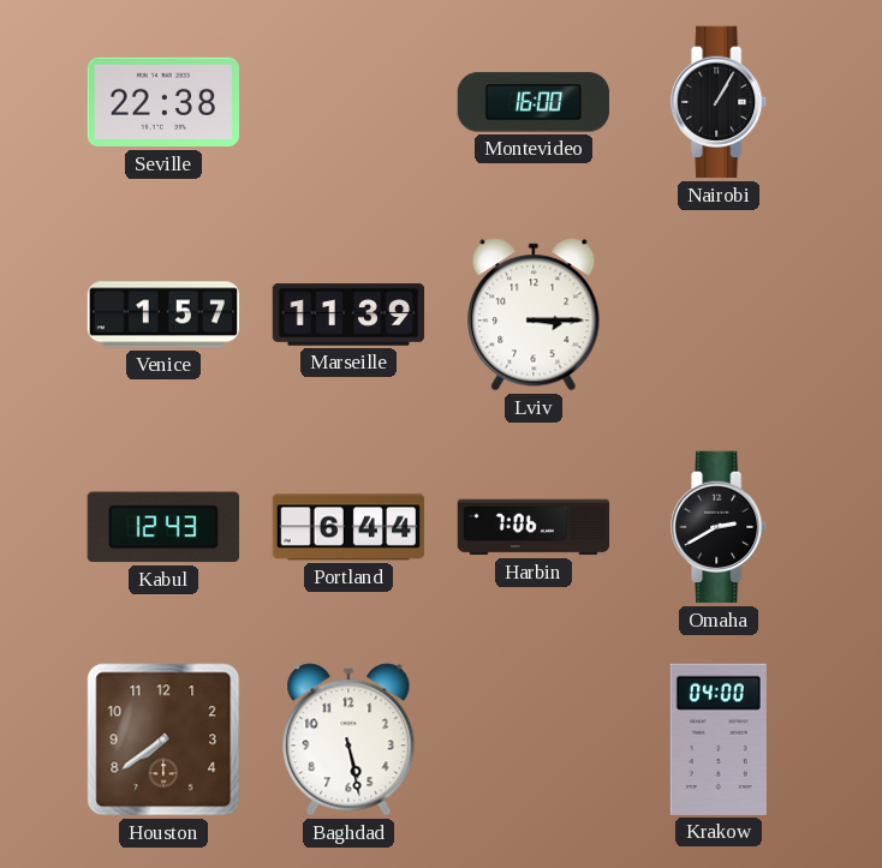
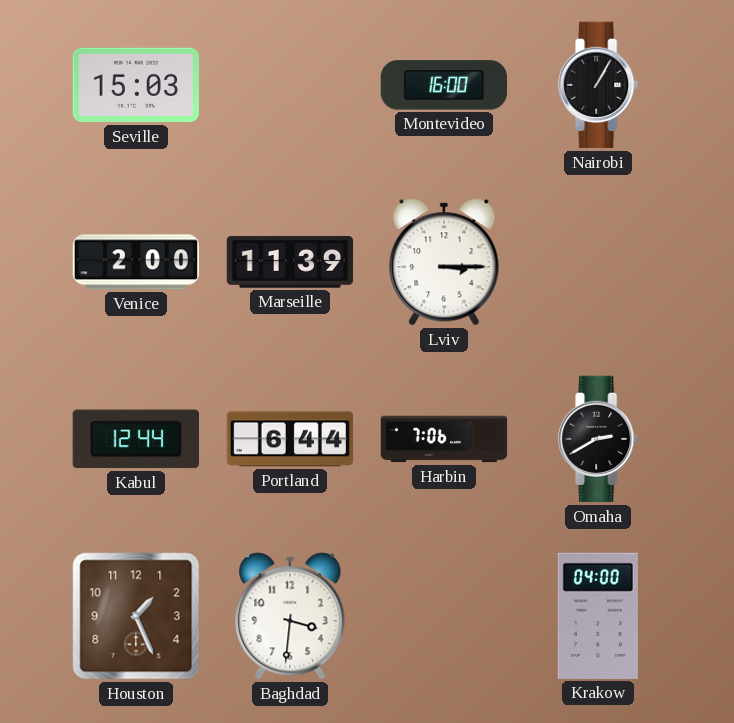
Seville: 22:38 -> 15:03
Venice: 1:57 -> 2:00
Kabul: 12:43 -> 12:44
Houston: 7:39 -> 1:26
Baghdad: 5:28 -> 3:31
